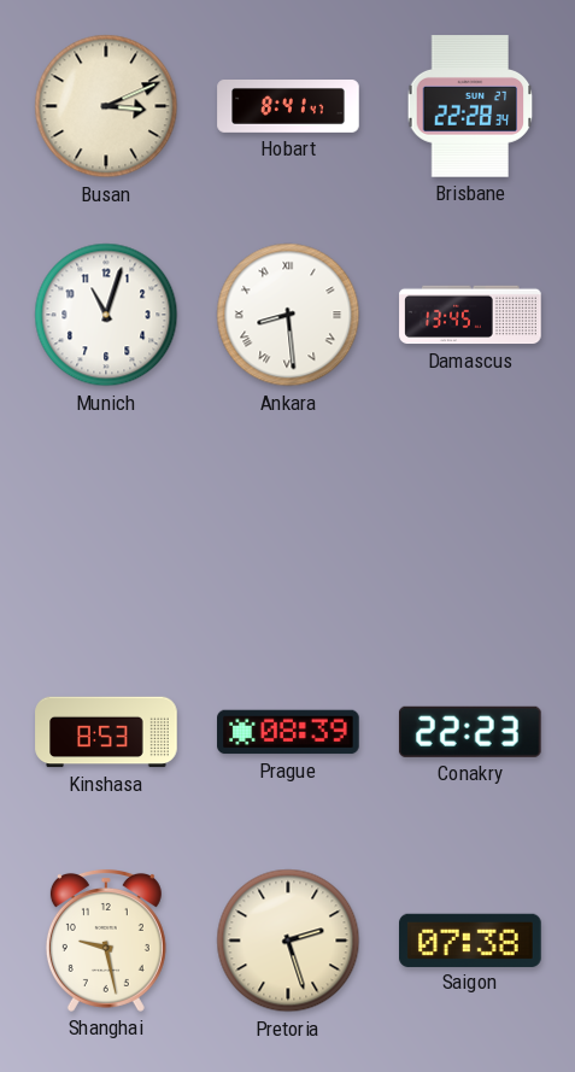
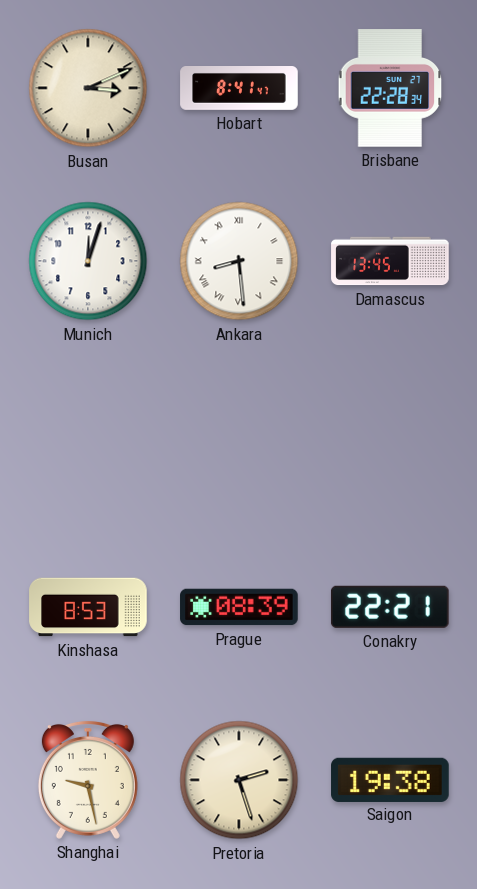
Munich: 11:03 -> 12:03
Conakry: 22:23 -> 22:21
Saigon: 07:38 -> 19:38
